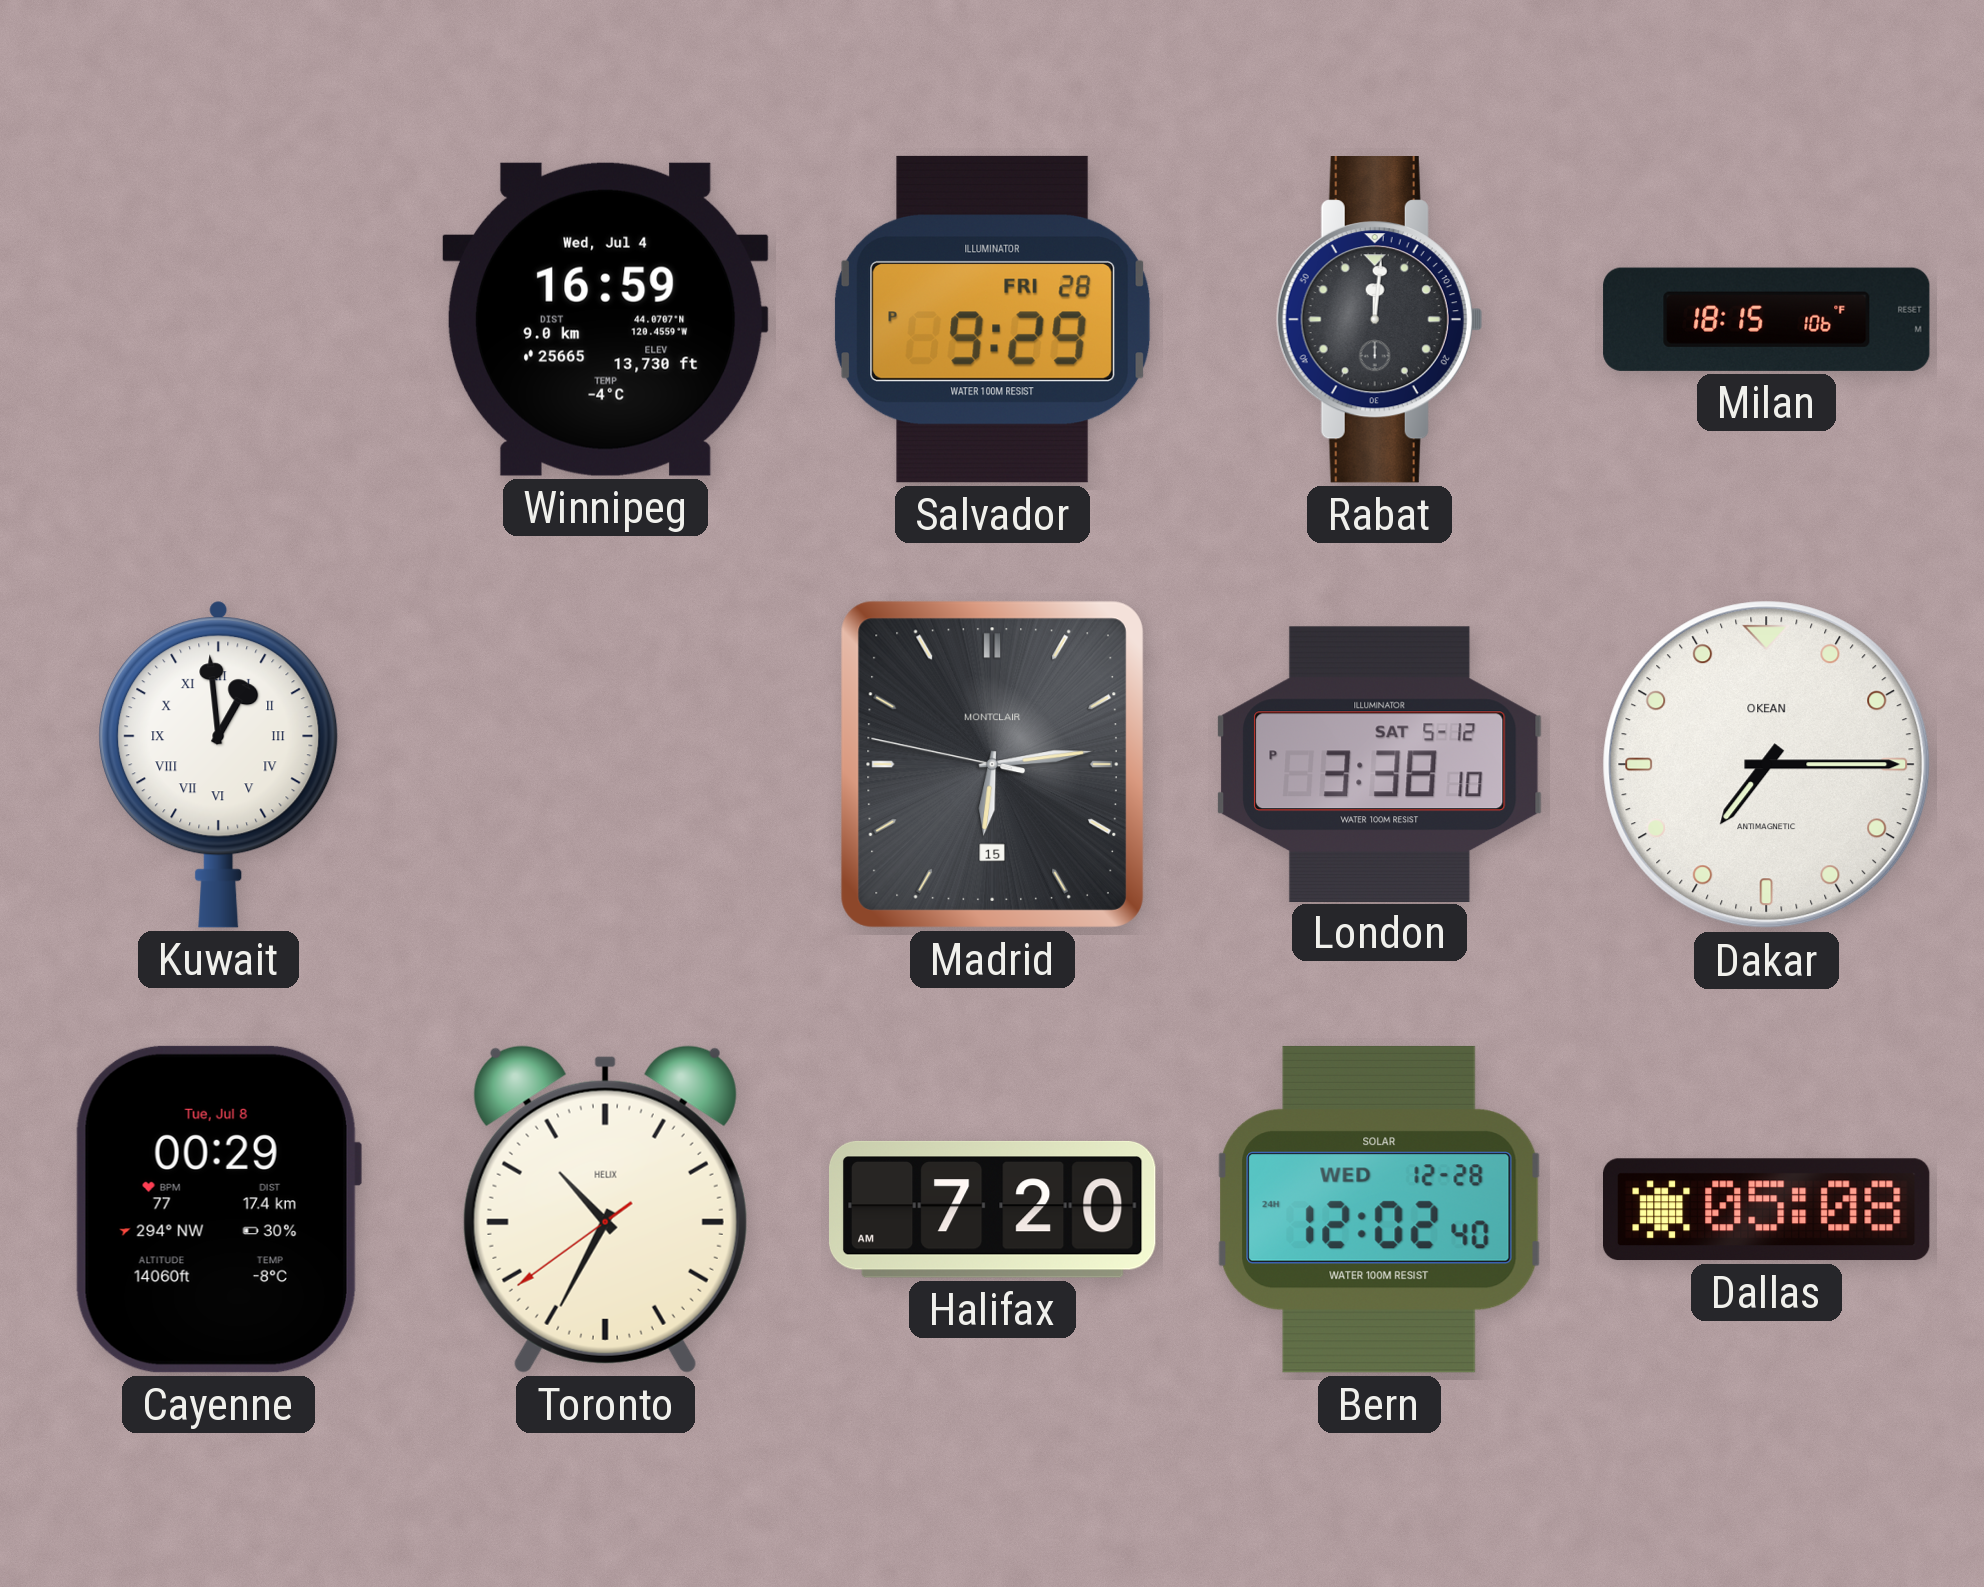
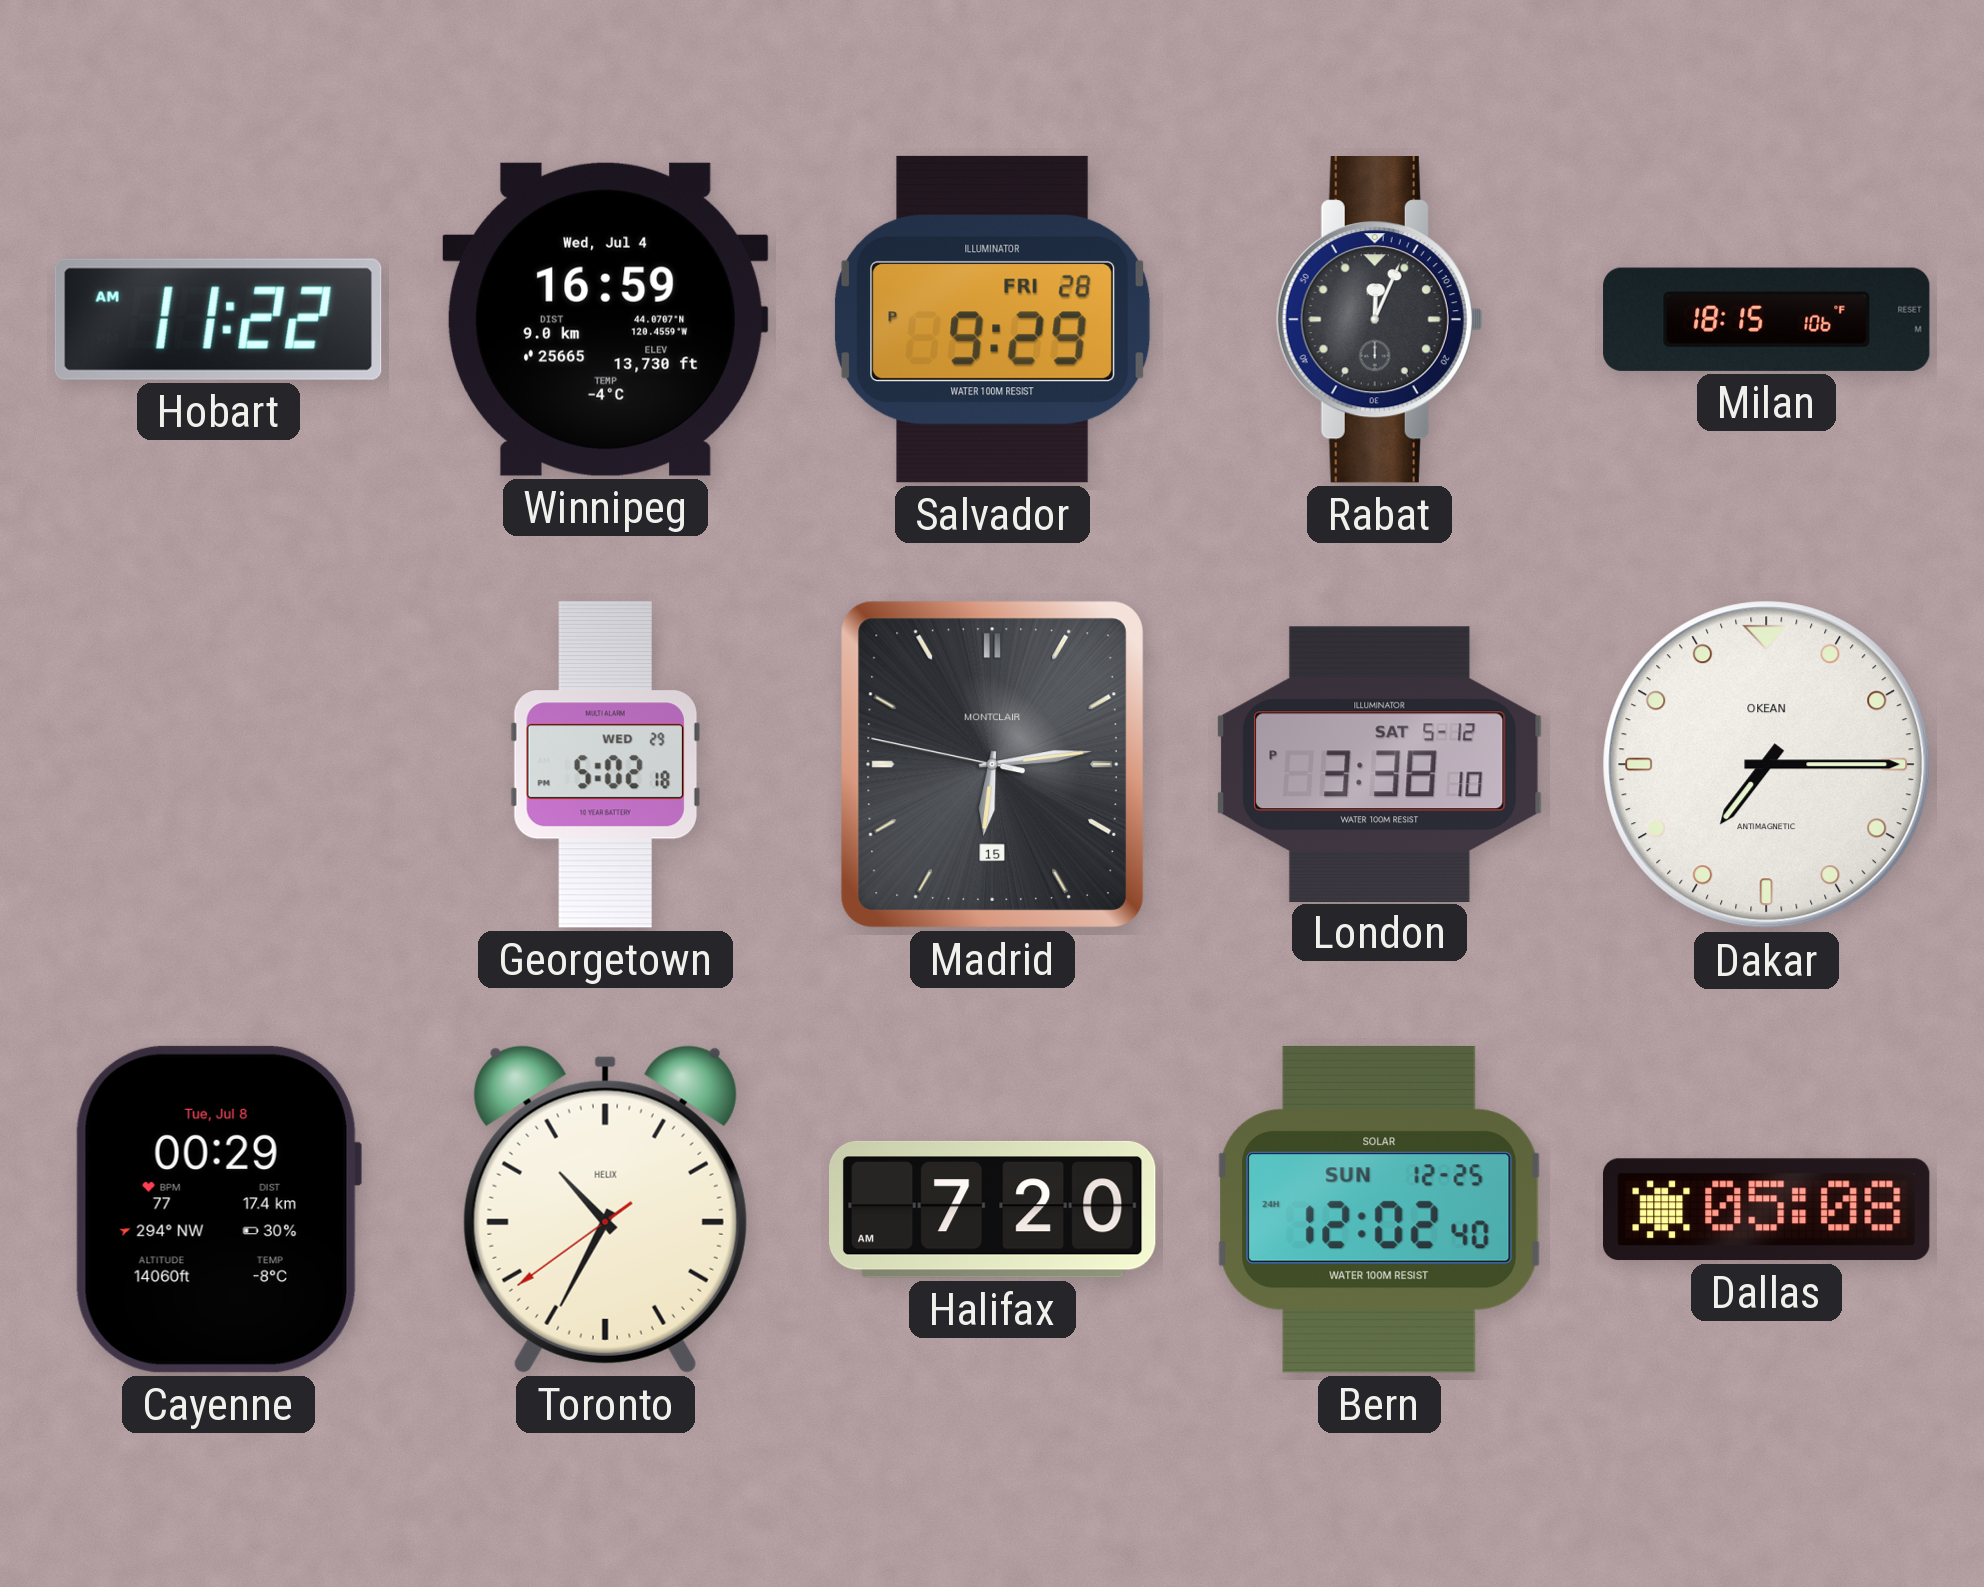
Hobart: none -> 11:22
Rabat: 12:01 -> 12:04
Kuwait: 12:59 -> none
Georgetown: none -> 5:02
Bern date: WED 12-28 -> SUN 12-25
